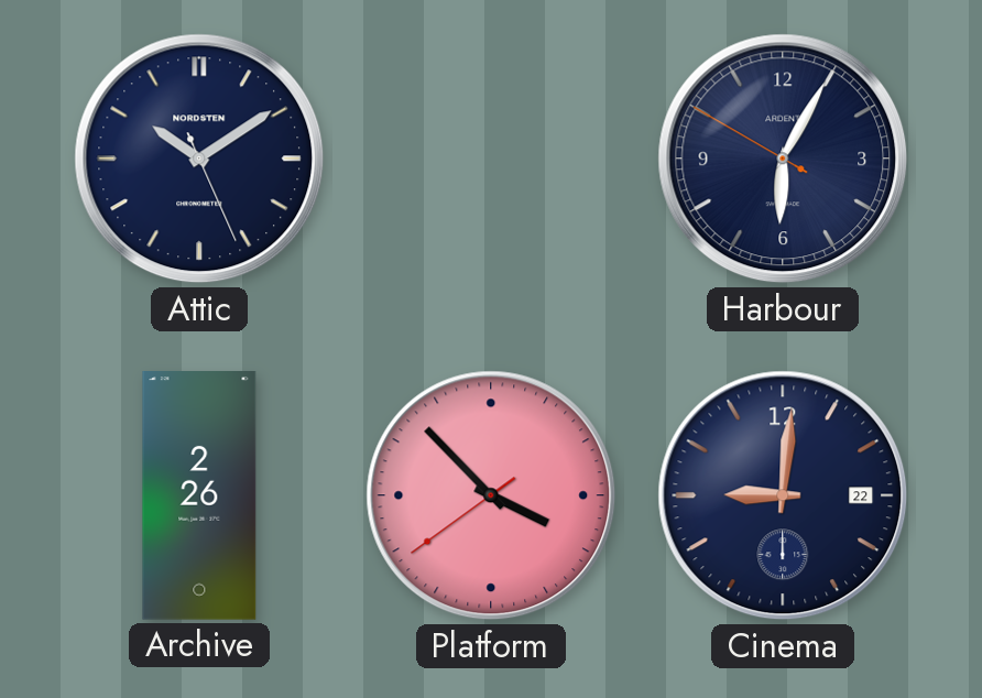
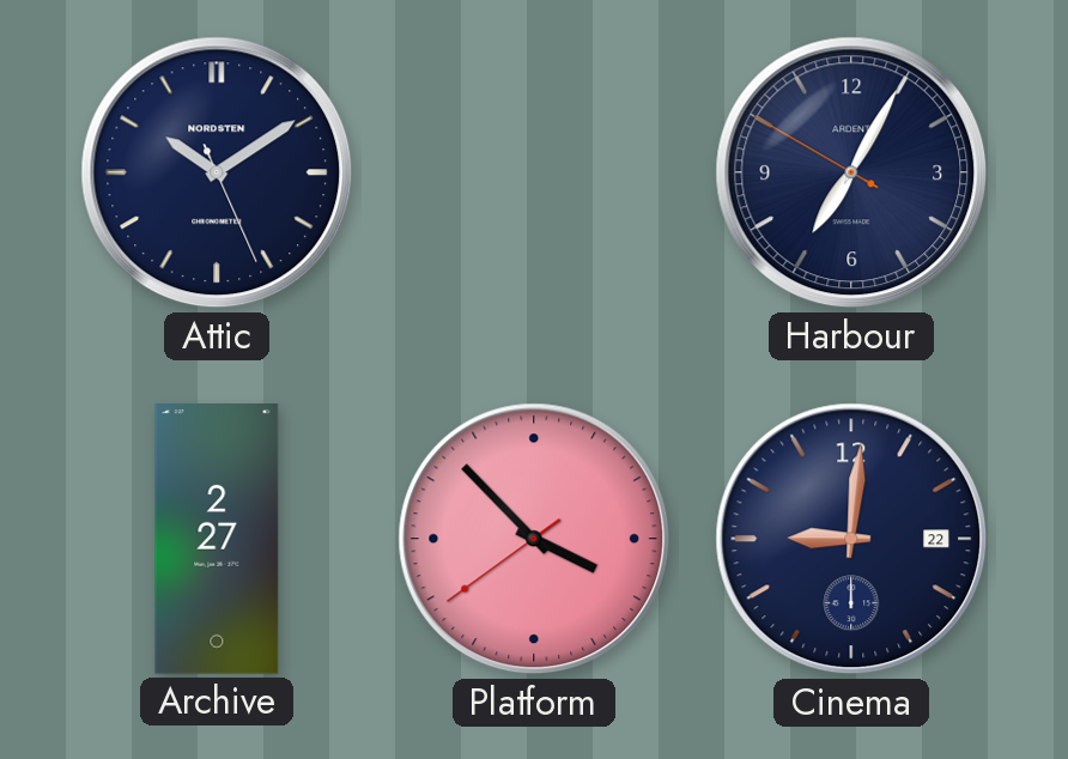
Harbour: 6:04 -> 7:04
Archive: 2:26 -> 2:27
